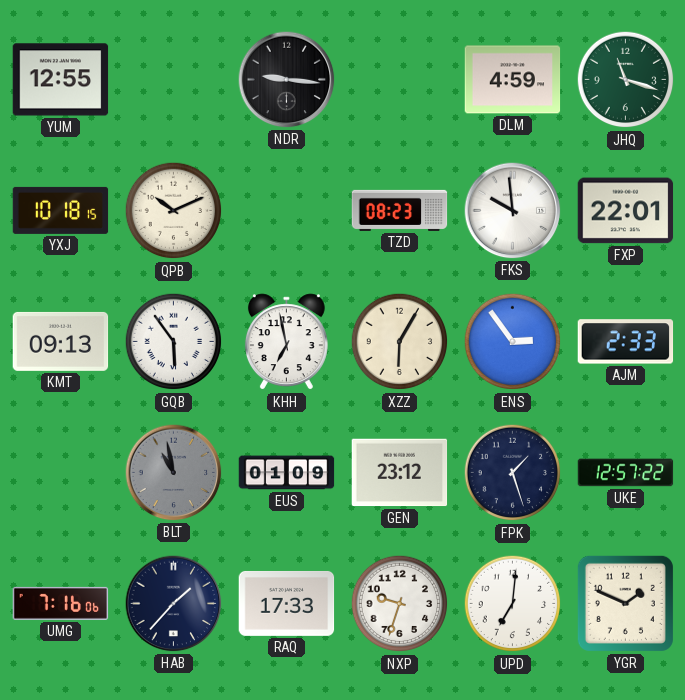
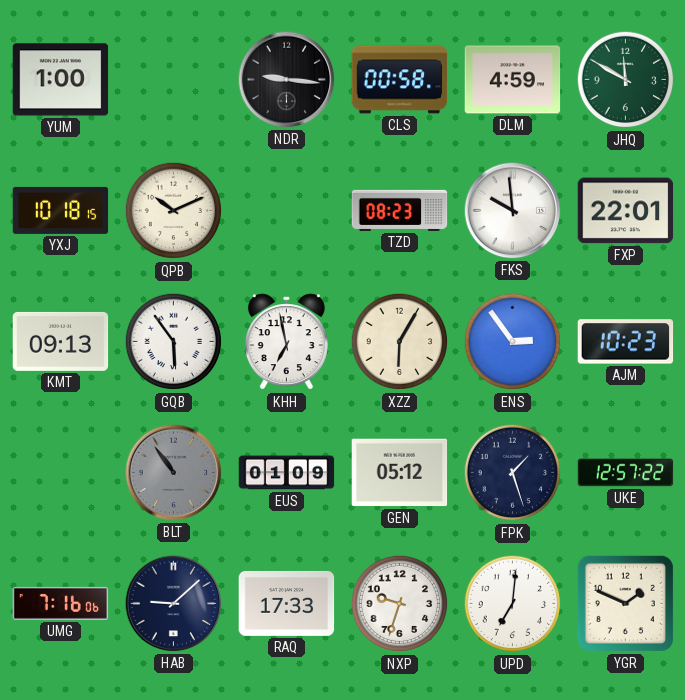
YUM: 12:55 -> 1:00
CLS: none -> 00:58
JHQ: 11:18 -> 11:50
AJM: 2:33 -> 10:23
BLT: 10:58 -> 10:54
GEN: 23:12 -> 05:12
HAB: 1:37 -> 9:08
